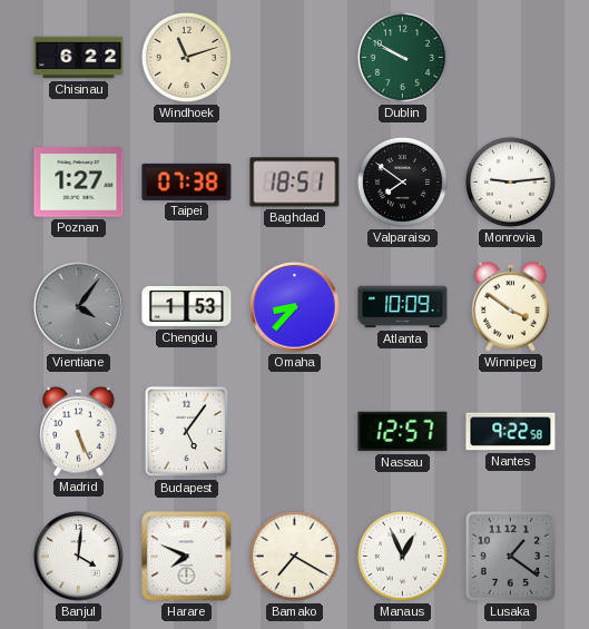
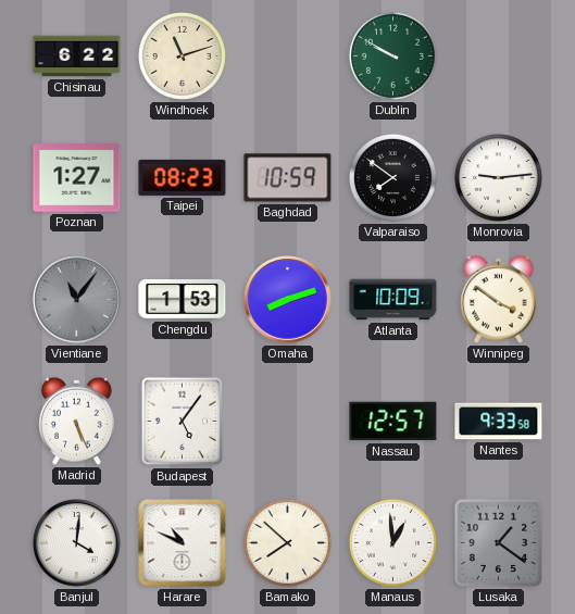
Taipei: 07:38 -> 08:23
Baghdad: 18:51 -> 10:59
Vientiane: 4:06 -> 11:06
Omaha: 8:37 -> 8:12
Nantes: 9:22 -> 9:33
Harare: 7:49 -> 10:49
Bamako: 7:20 -> 7:52
Manaus: 12:56 -> 12:59
